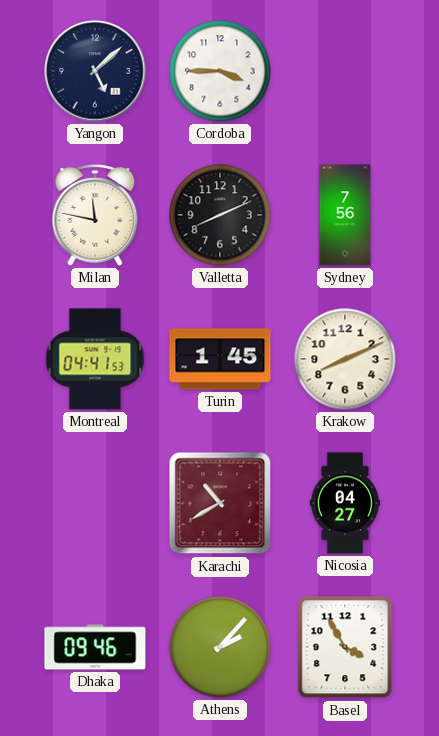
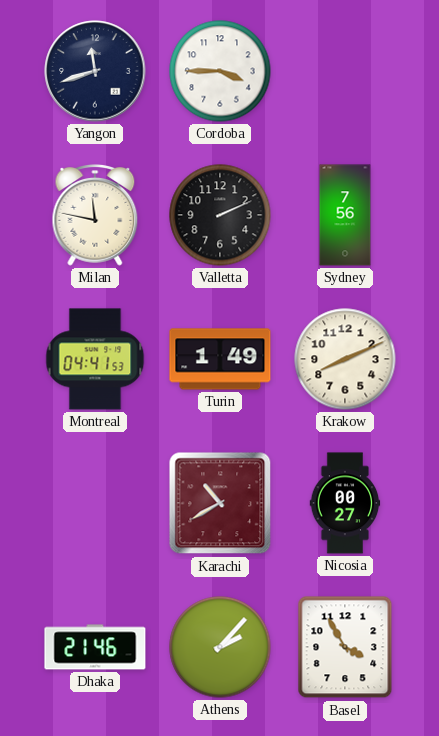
Yangon: 5:08 -> 11:42
Valletta: 8:11 -> 2:11
Turin: 1:45 -> 1:49
Nicosia: 04:27 -> 00:27
Dhaka: 09:46 -> 21:46
